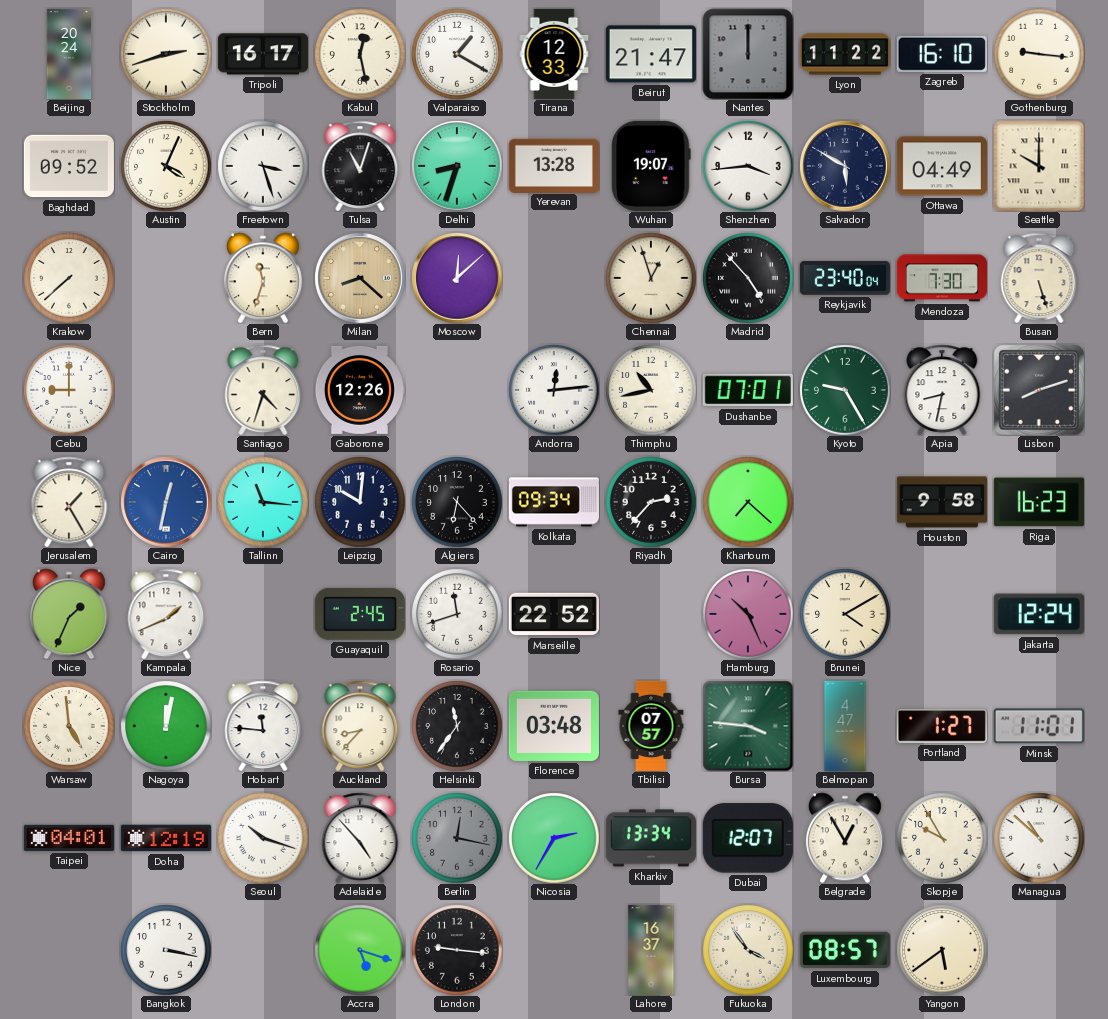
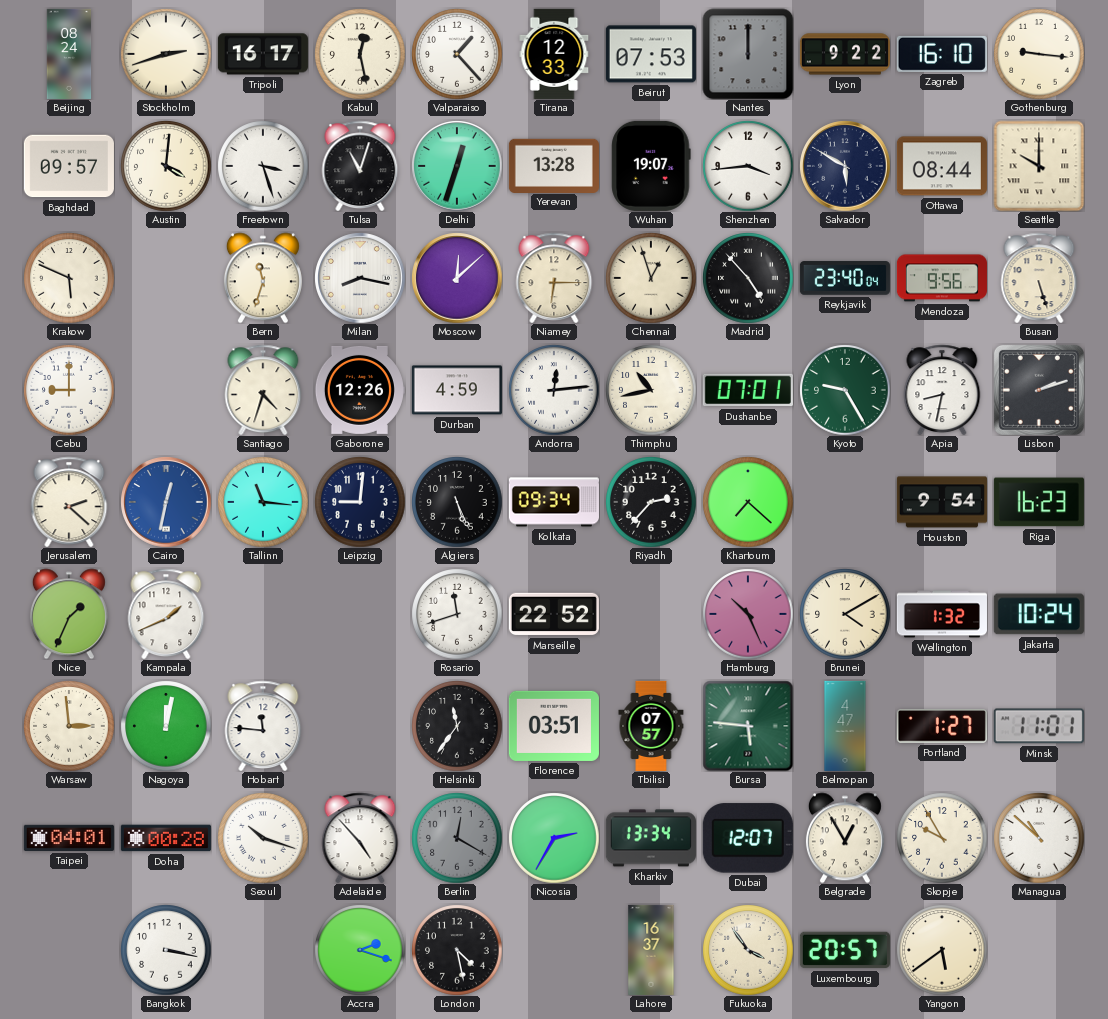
Beijing: 20:24 -> 08:24
Valparaiso: 1:20 -> 1:23
Beirut: 21:47 -> 07:53
Lyon: 11:22 -> 9:22
Baghdad: 09:52 -> 09:57
Austin: 4:04 -> 4:01
Delhi: 8:33 -> 12:33
Ottawa: 04:49 -> 08:44
Krakow: 7:38 -> 5:49
Milan: 8:22 -> 8:17
Milan dial: champagne -> white
Niamey: none -> 6:15
Mendoza: 7:30 -> 9:56
Durban: none -> 4:59
Lisbon: 8:12 -> 2:12
Jerusalem: 1:25 -> 2:22
Leipzig: 10:01 -> 9:01
Algiers: 6:23 -> 5:26
Houston: 9:58 -> 9:54
Guayaquil: 2:45 -> none
Wellington: none -> 1:32
Jakarta: 12:24 -> 10:24
Warsaw: 4:59 -> 2:59
Auckland: 8:37 -> none
Florence: 03:48 -> 03:51
Bursa: 3:46 -> 5:46
Doha: 12:19 -> 00:28
Berlin: 12:17 -> 12:20
Accra: 5:18 -> 2:18
London: 9:16 -> 4:28
Luxembourg: 08:57 -> 20:57
